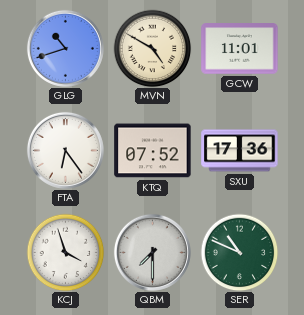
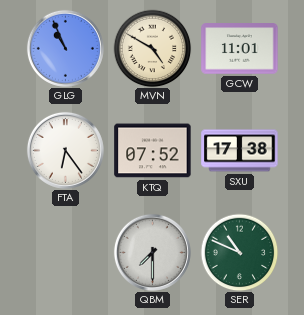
GLG: 10:42 -> 10:56
SXU: 17:36 -> 17:38
KCJ: 3:57 -> none
